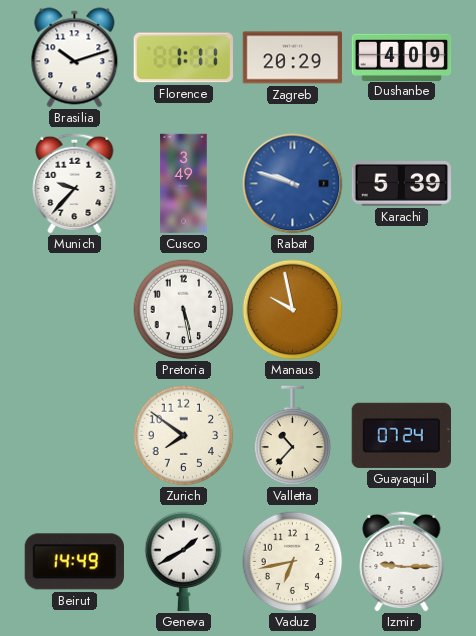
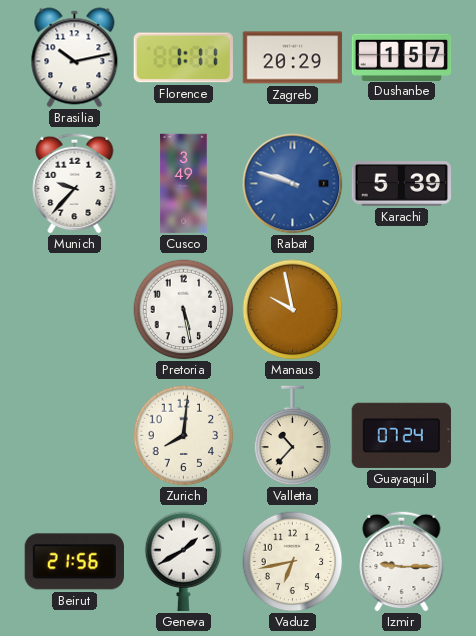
Brasilia: 10:12 -> 10:13
Dushanbe: 4:09 -> 1:57
Zurich: 7:51 -> 8:01
Beirut: 14:49 -> 21:56
